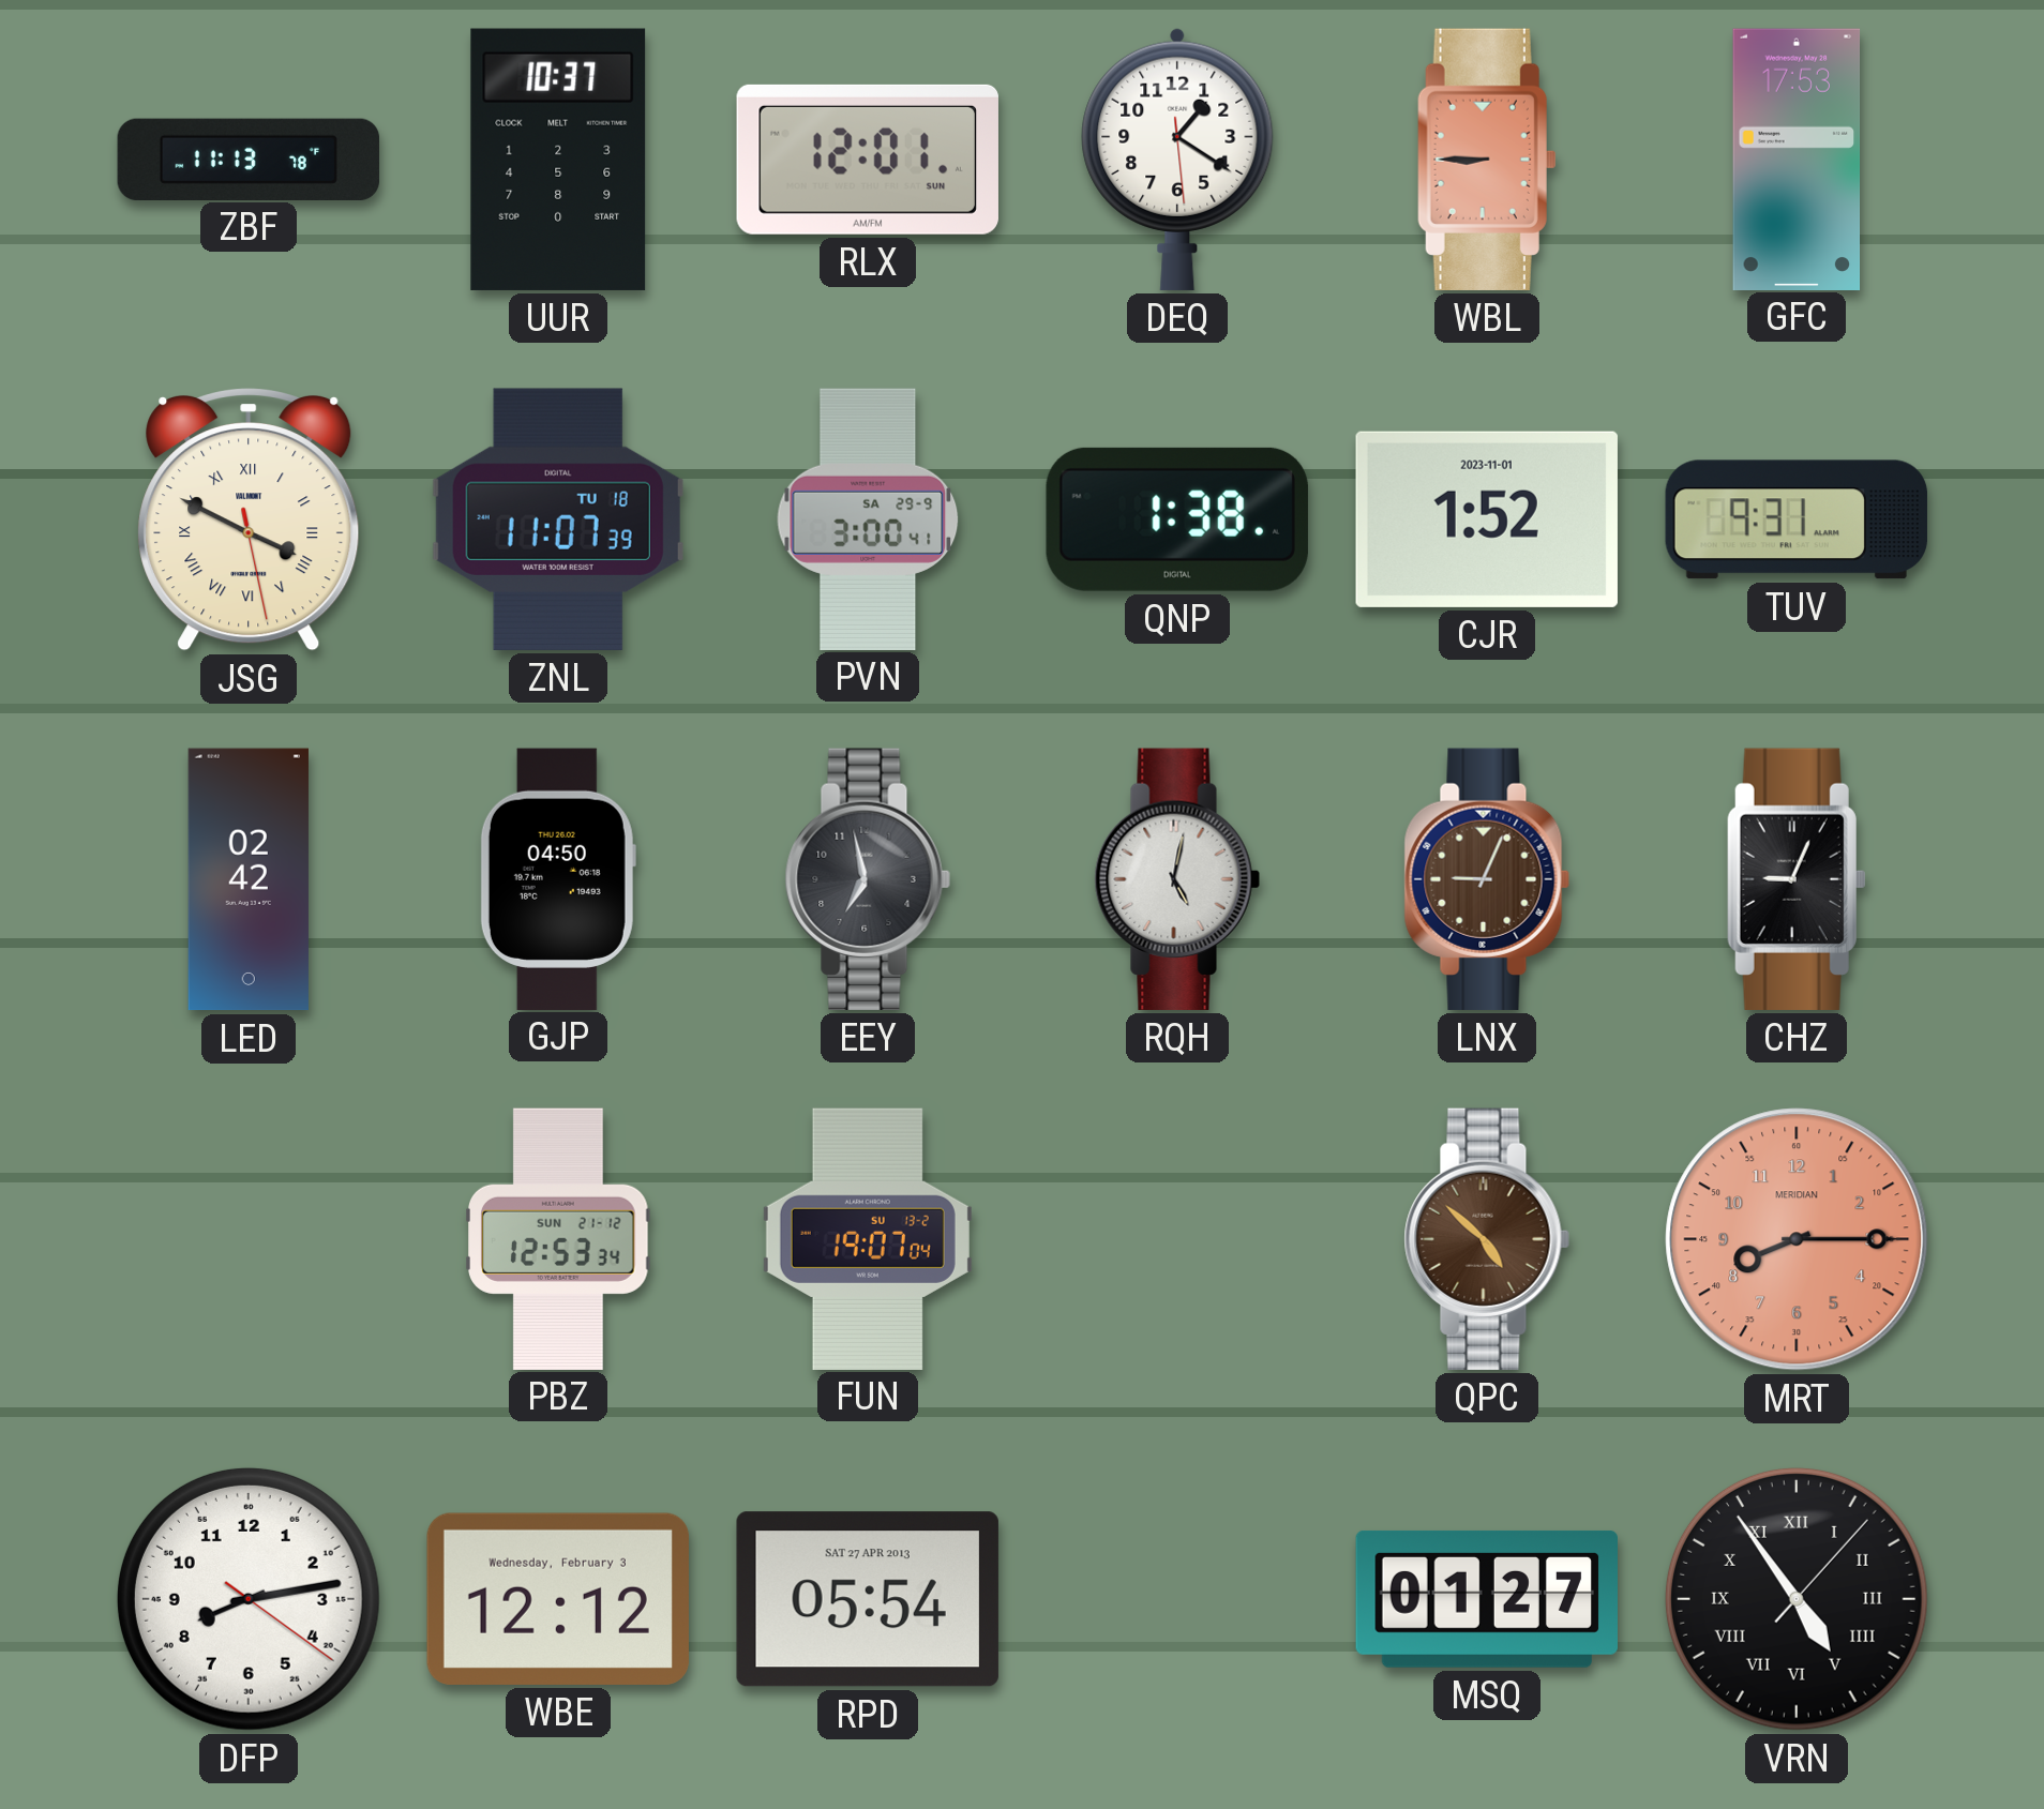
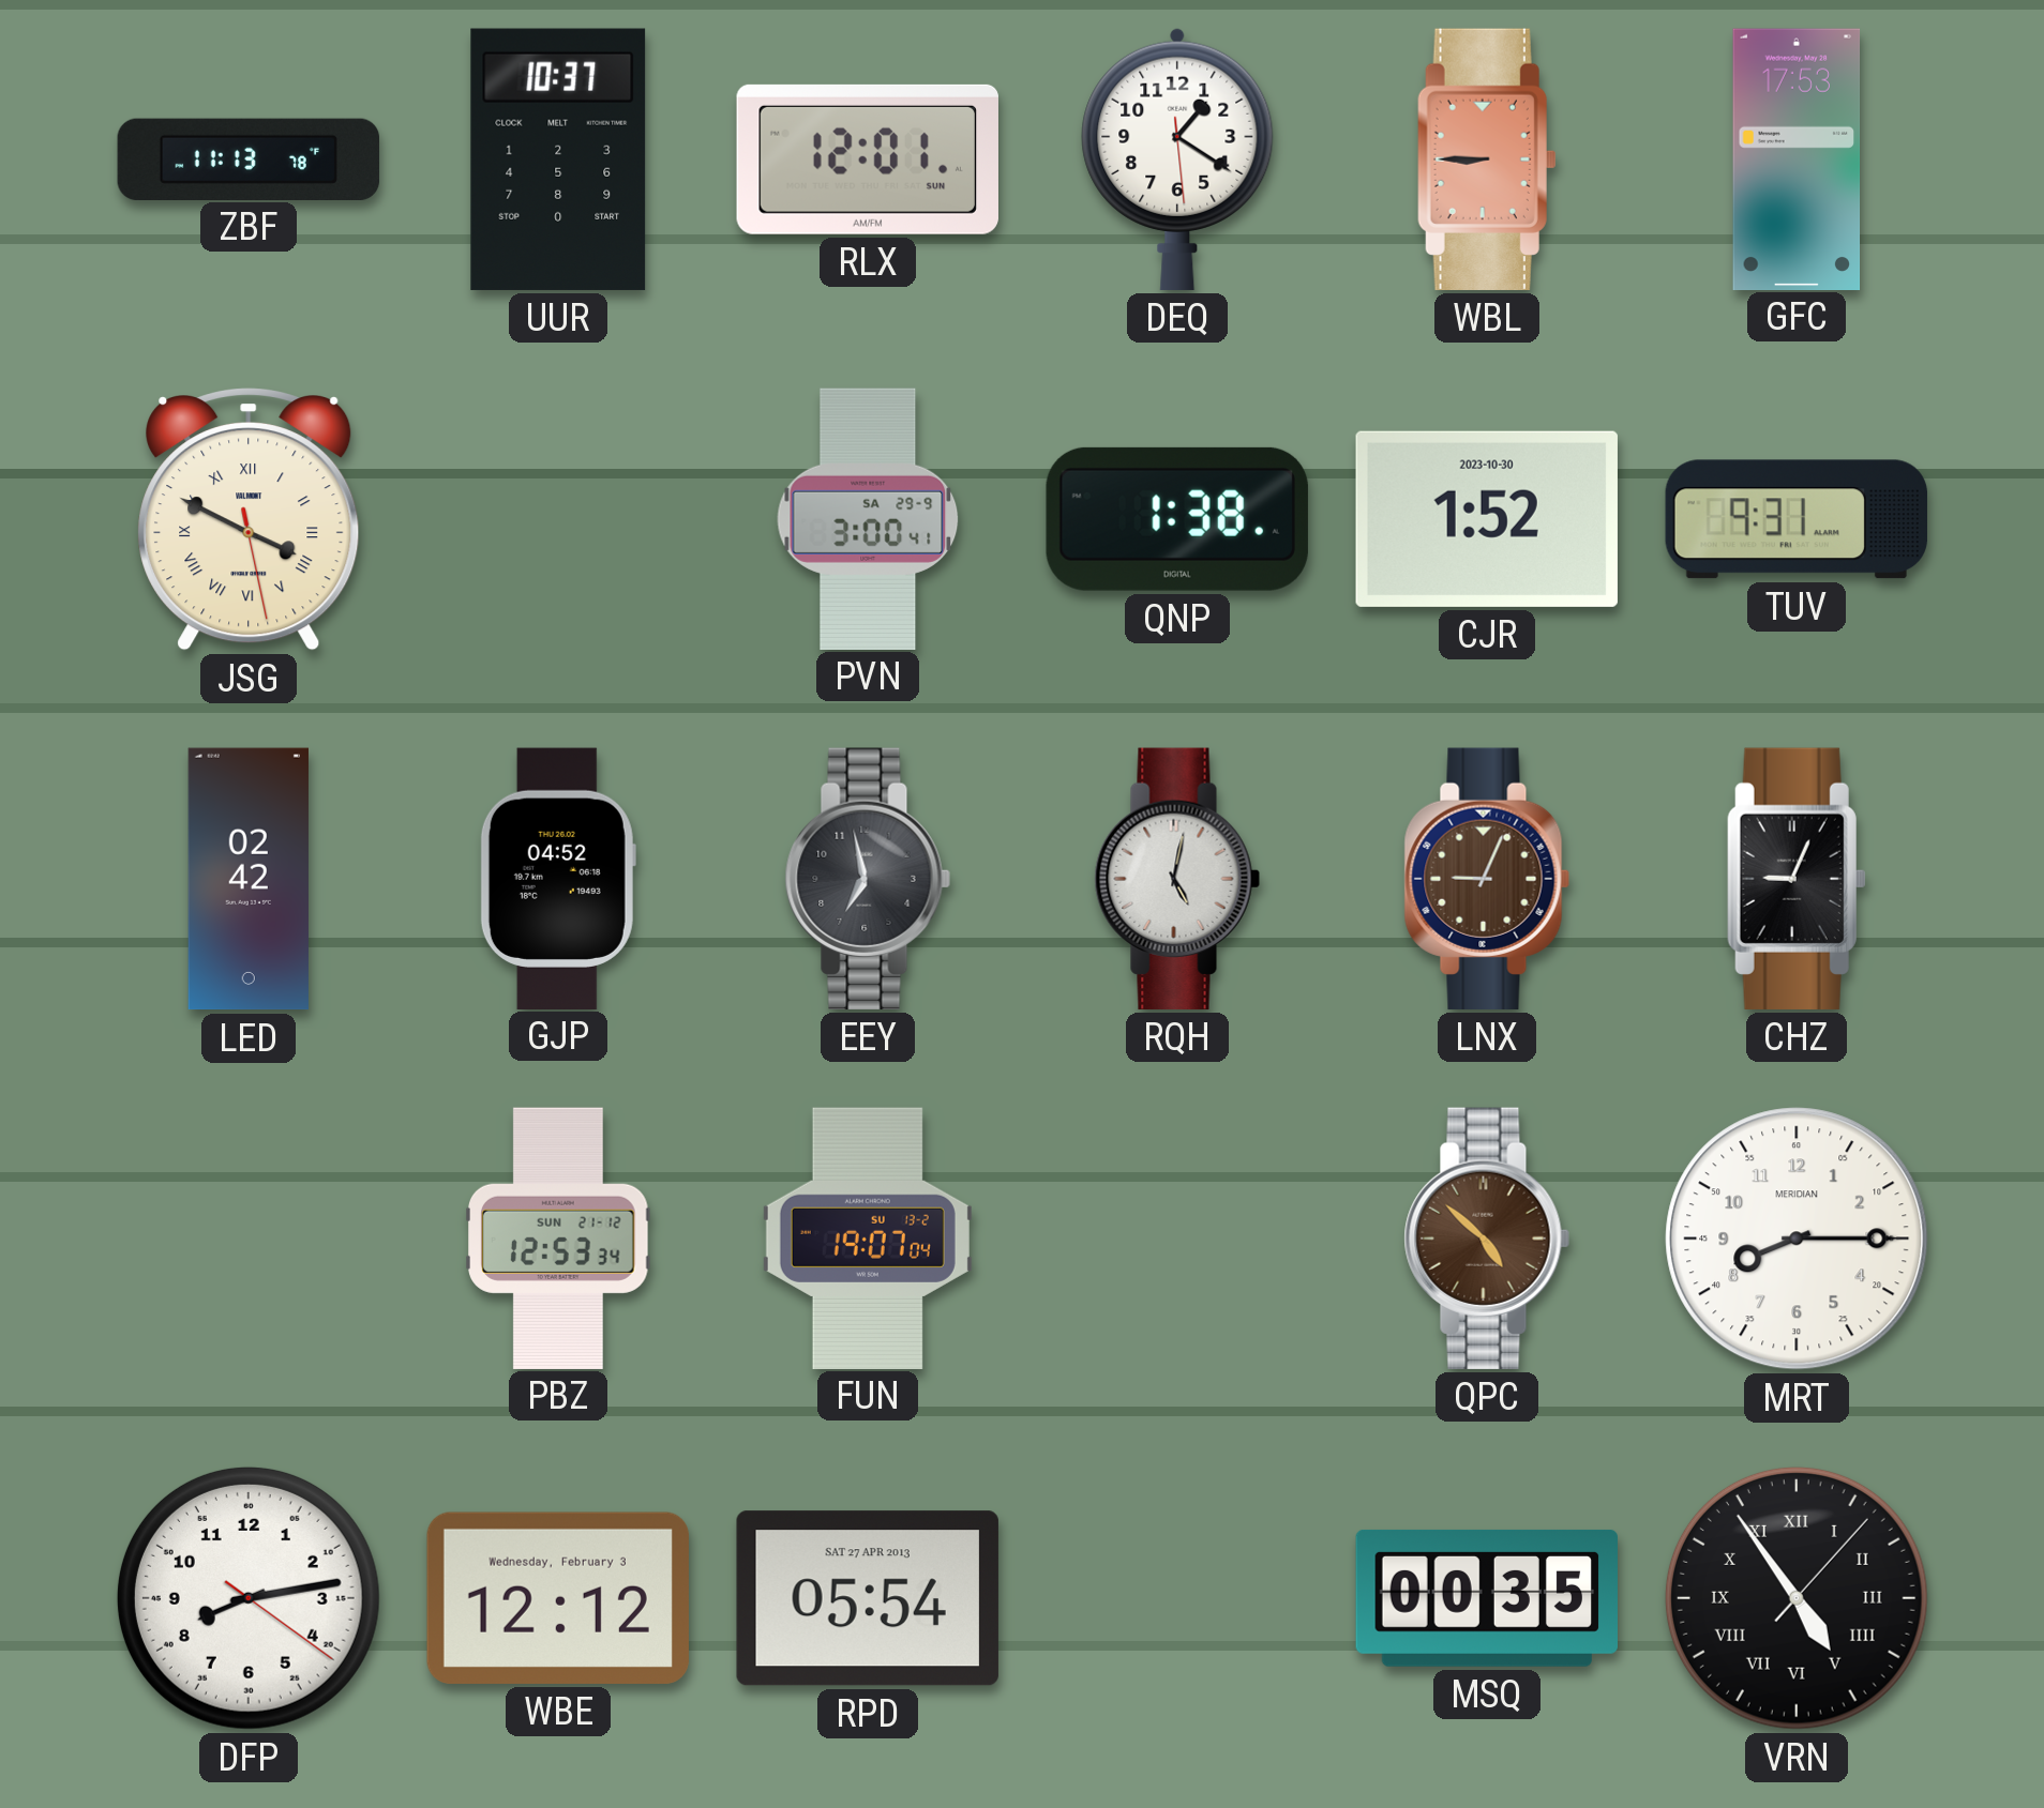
ZNL: 11:07 -> none
CJR date: 2023-11-01 -> 2023-10-30
GJP: 04:50 -> 04:52
MRT dial: salmon -> white
MSQ: 01:27 -> 00:35
